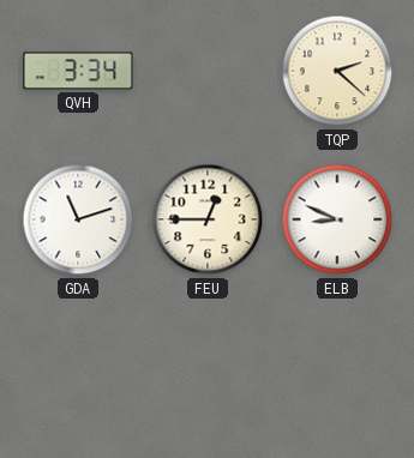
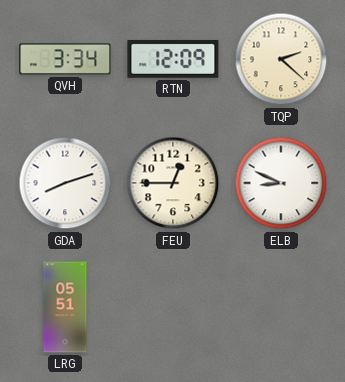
RTN: none -> 12:09
GDA: 11:12 -> 8:12
LRG: none -> 05:51
